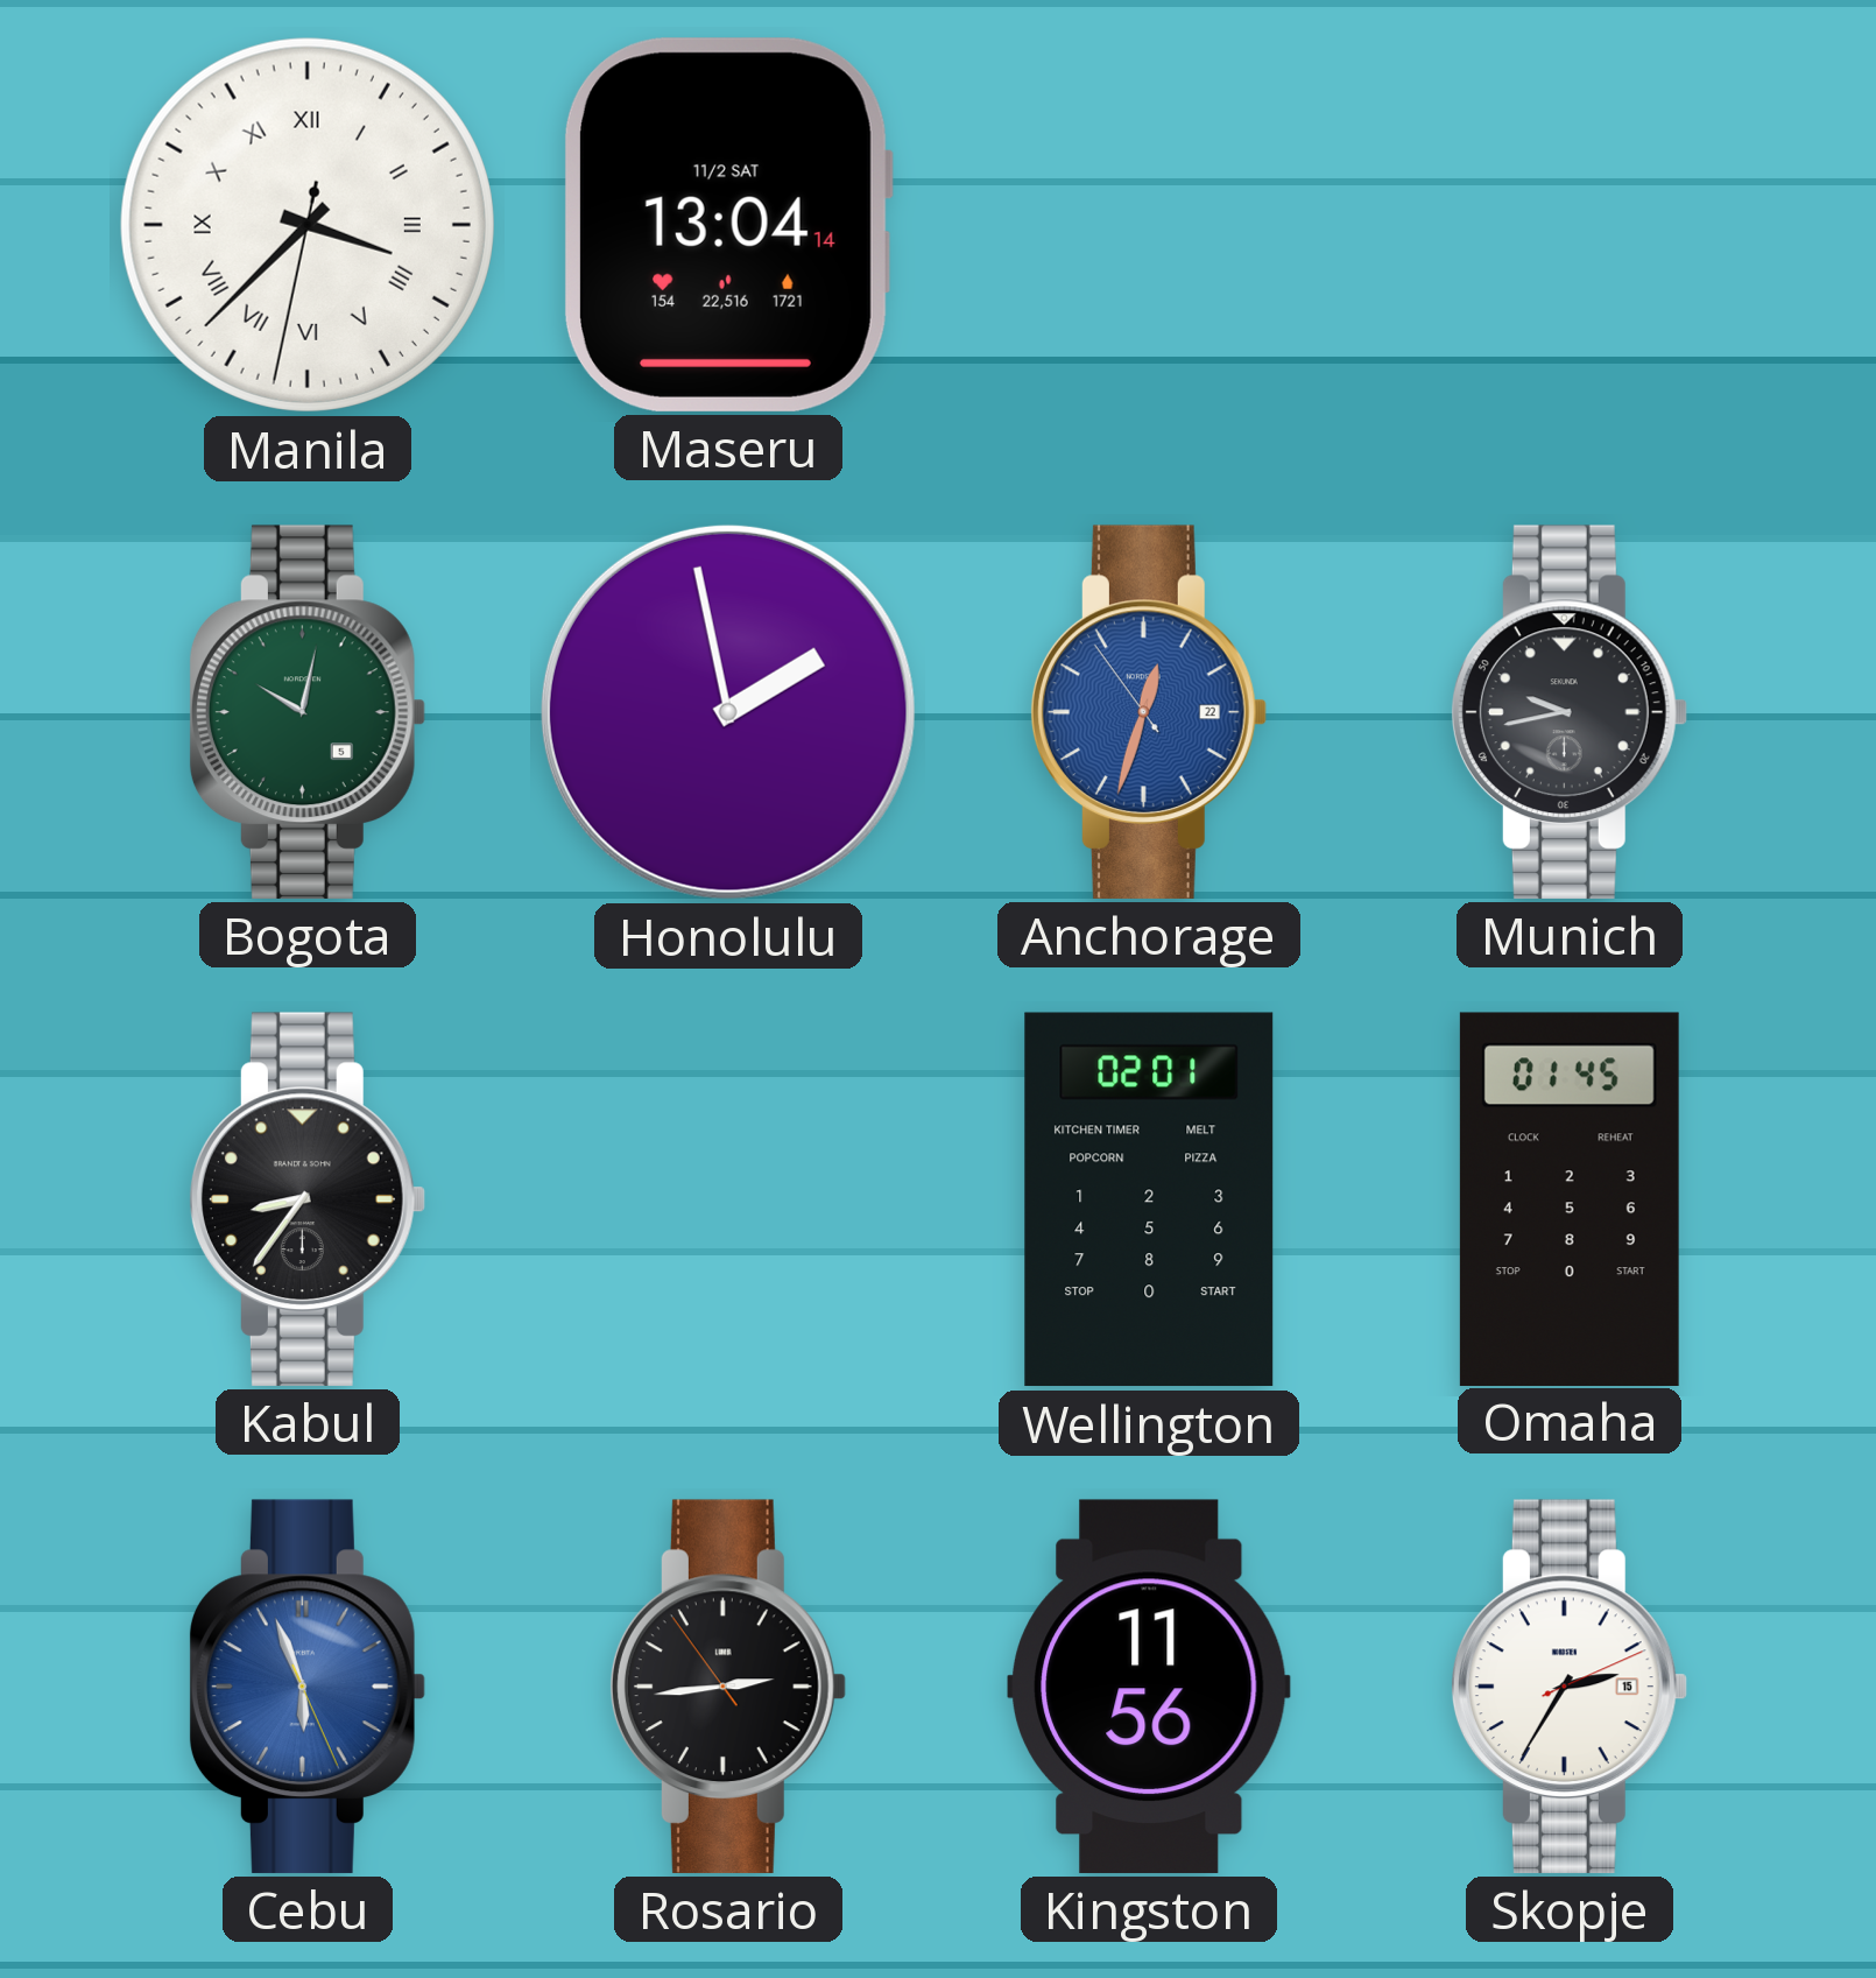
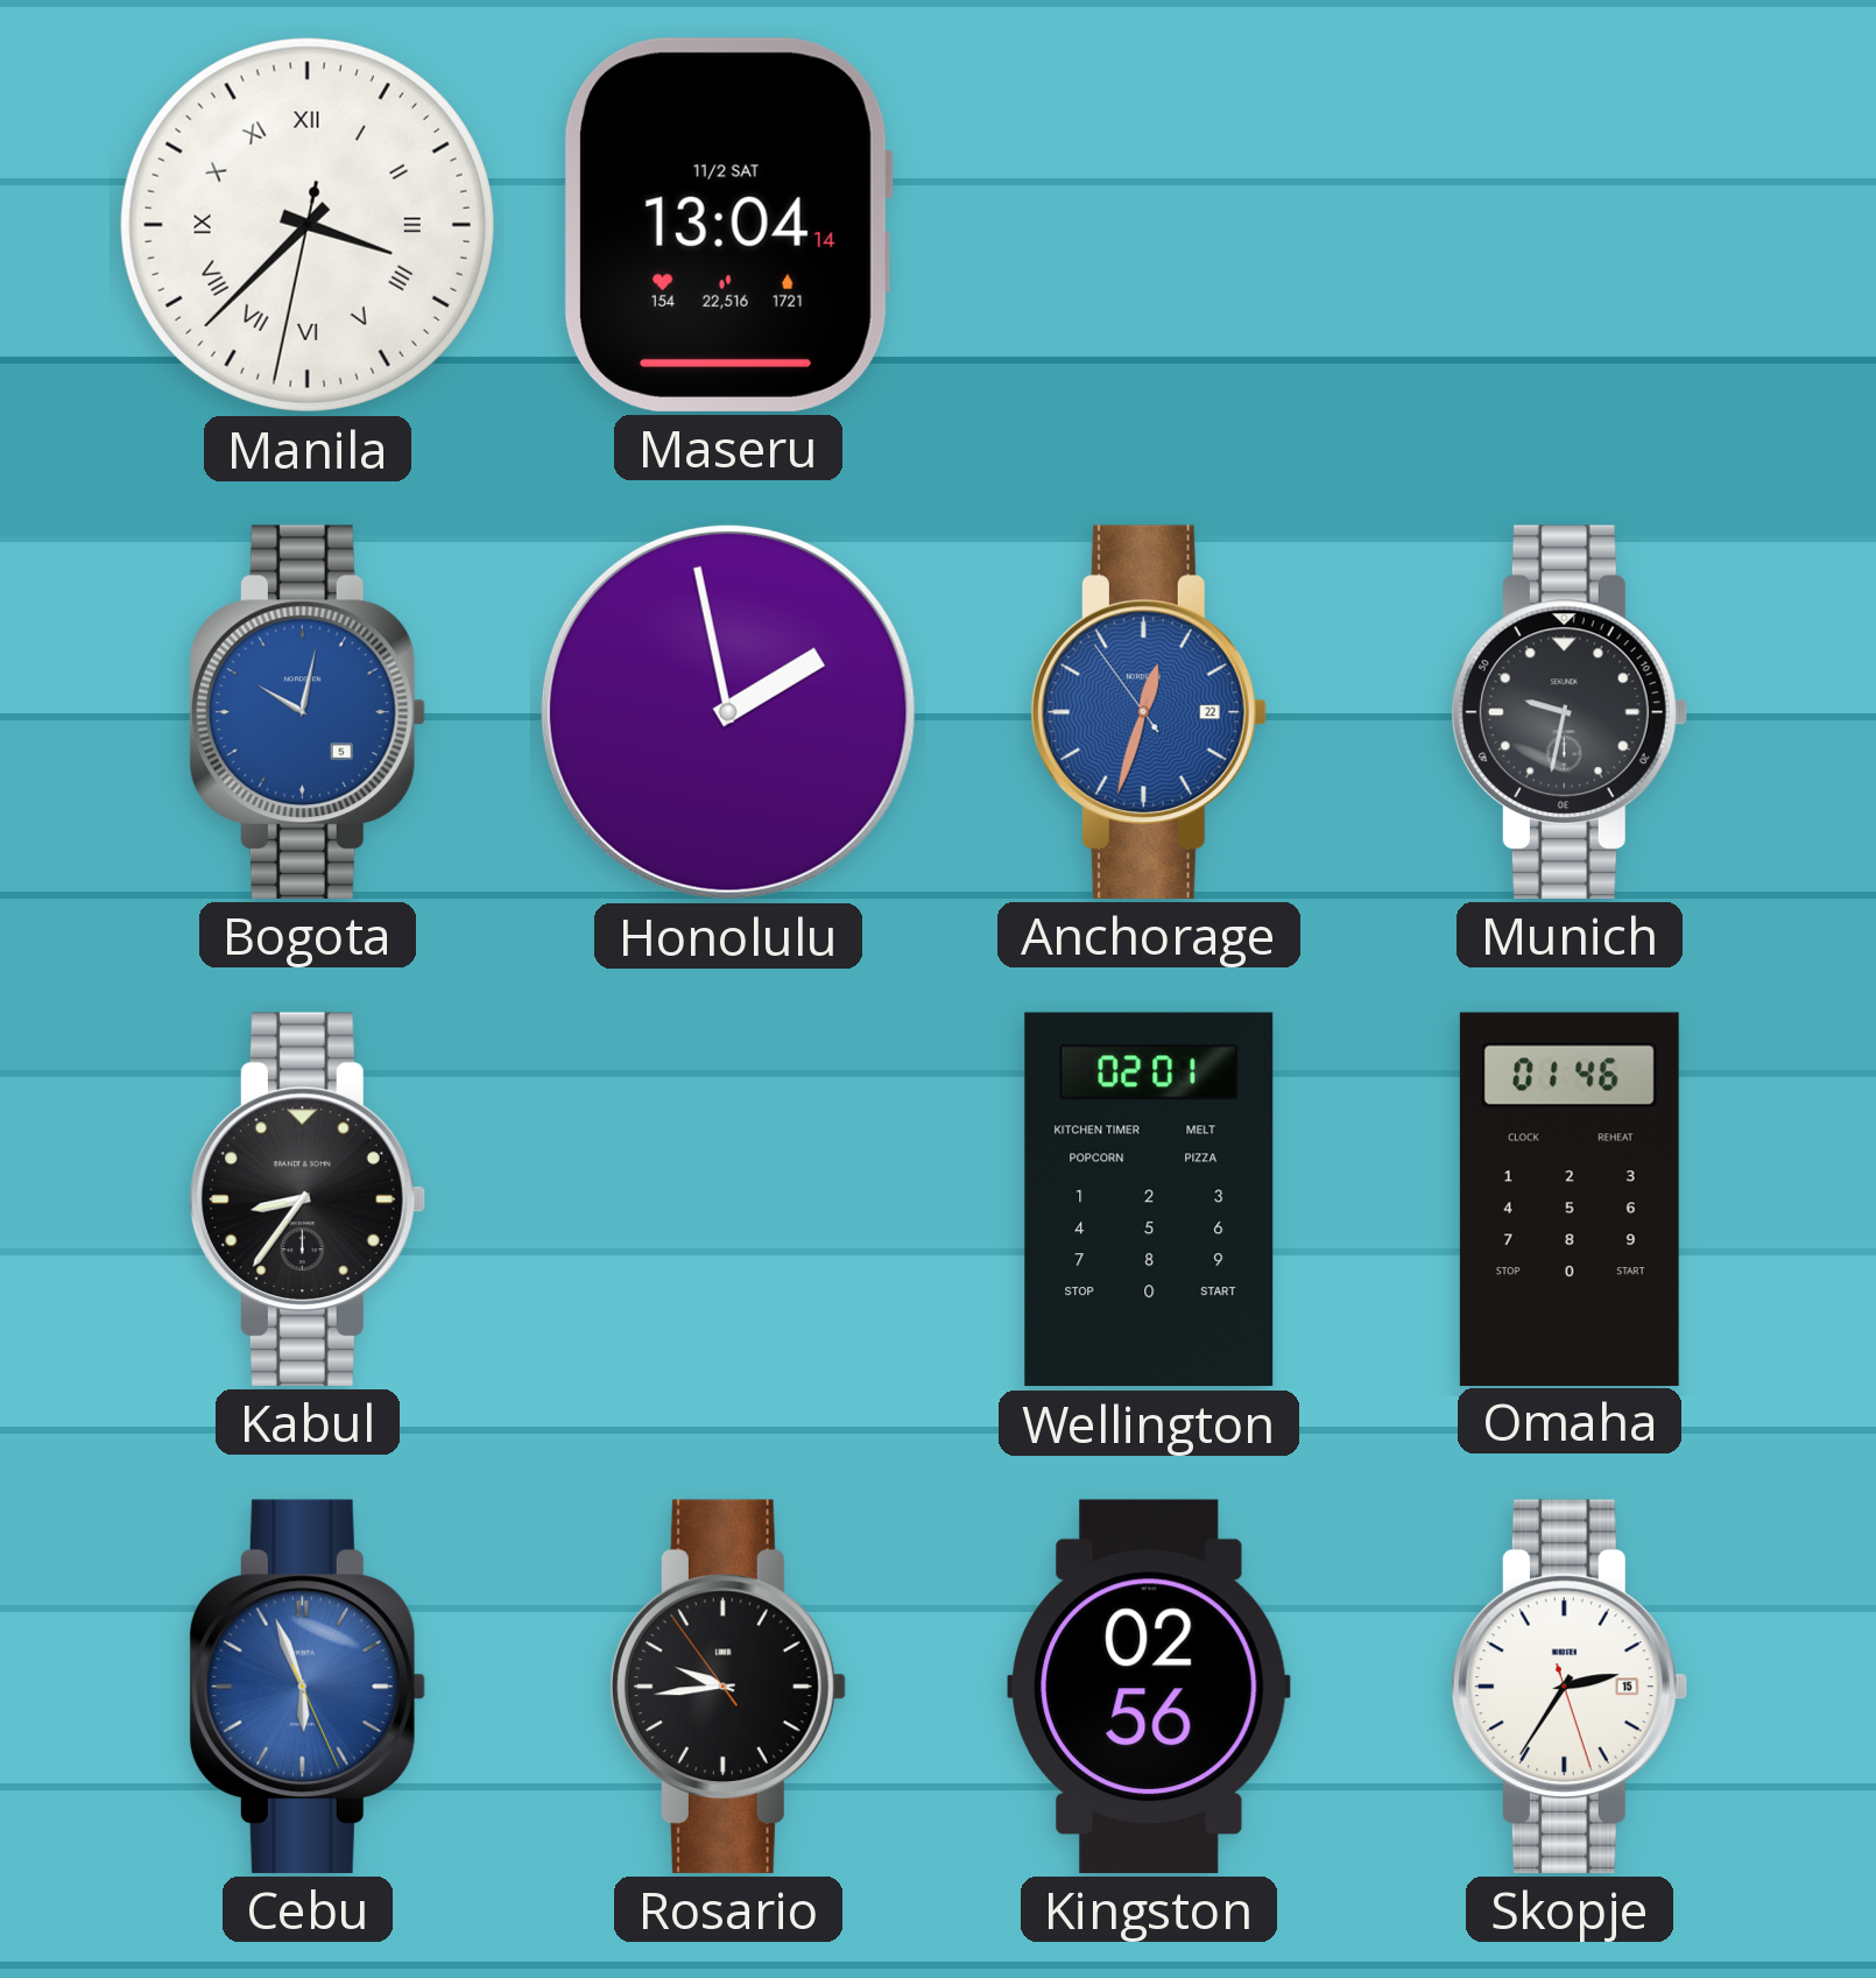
Bogota dial: green -> blue
Munich: 9:43 -> 9:32
Omaha: 01:45 -> 01:46
Rosario: 2:43 -> 9:43
Kingston: 11:56 -> 02:56
Skopje: 2:35:11 -> 2:35:27
